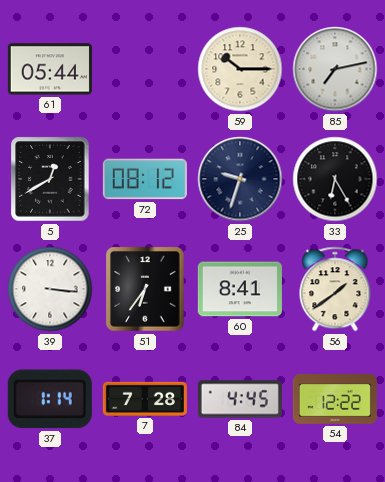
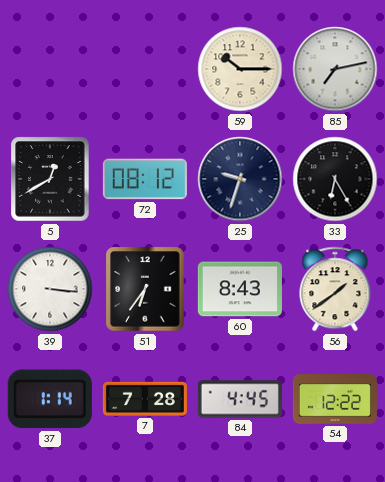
61: 05:44 -> none
60: 8:41 -> 8:43
